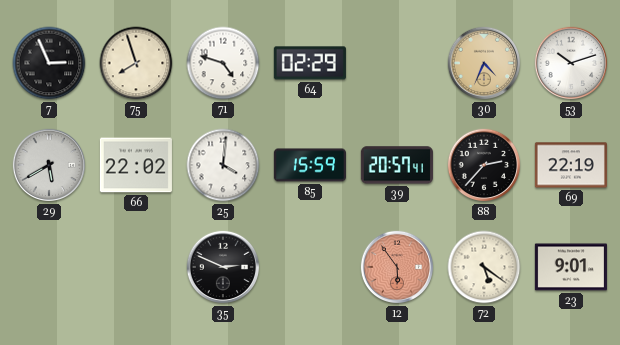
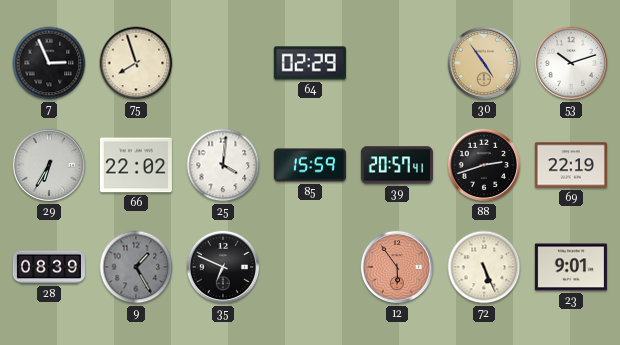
71: 4:48 -> none
30: 4:34 -> 4:54
29: 5:40 -> 6:35
88: 2:37 -> 2:42
28: none -> 08:39
9: none -> 1:25
35: 2:49 -> 6:49
72: 5:21 -> 5:26
